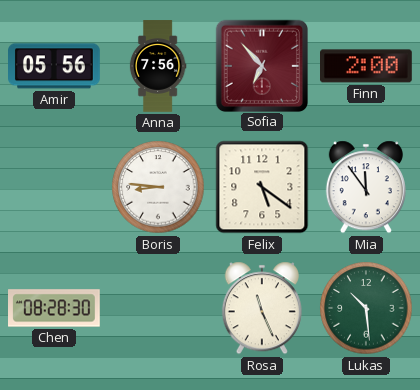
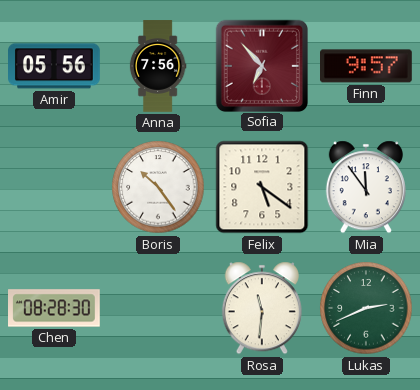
Finn: 2:00 -> 9:57
Boris: 8:46 -> 10:24
Rosa: 11:26 -> 11:31
Lukas: 10:29 -> 2:41
